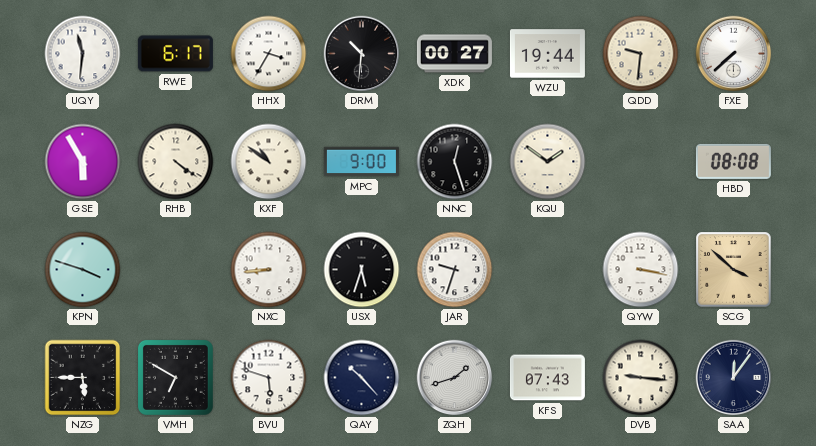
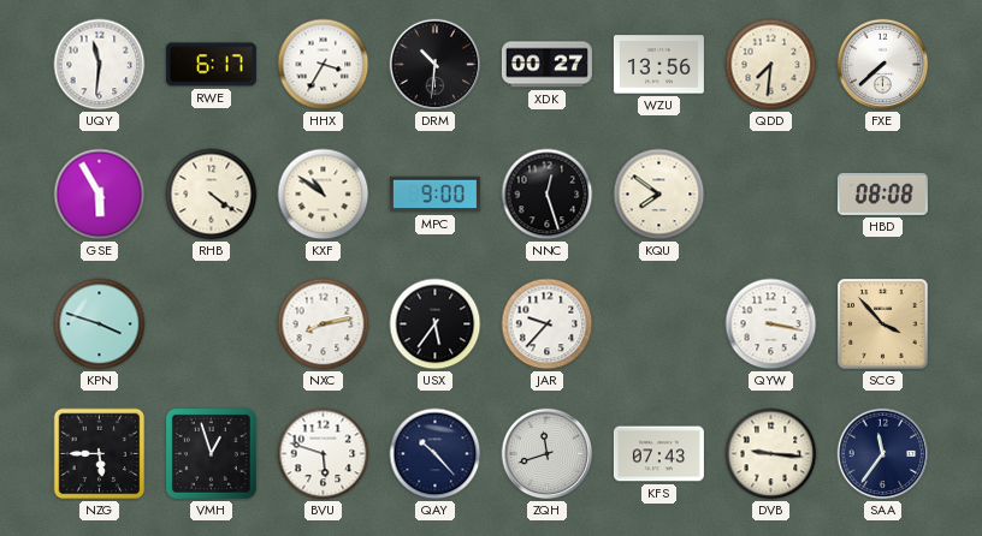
WZU: 19:44 -> 13:56
QDD: 9:31 -> 7:31
KQU: 1:51 -> 7:51
NXC: 8:44 -> 8:13
USX: 5:33 -> 5:36
JAR: 9:33 -> 9:37
SCG: 3:52 -> 3:53
VMH: 6:50 -> 12:57
ZQH: 1:42 -> 11:42
SAA: 12:06 -> 11:36
